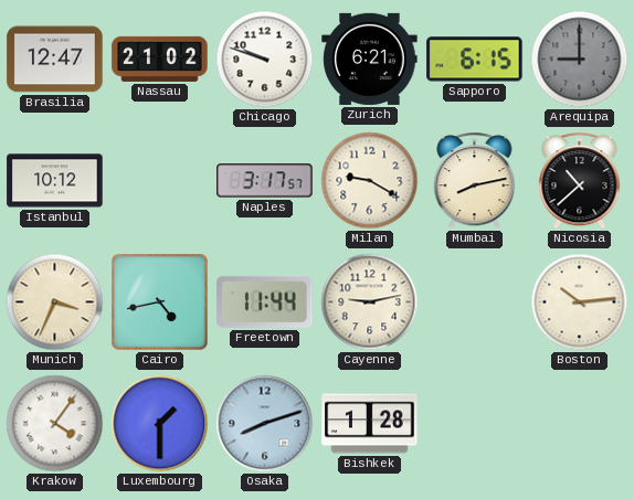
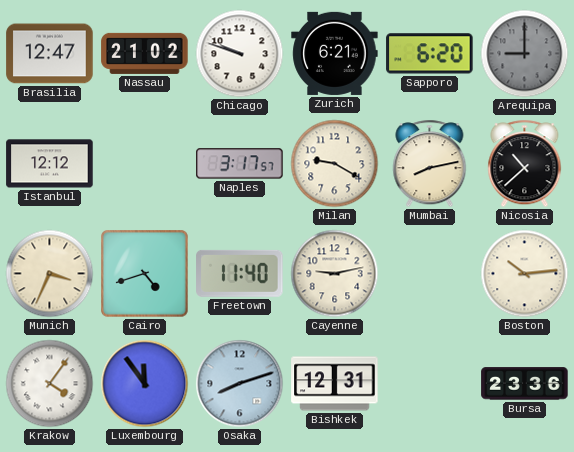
Sapporo: 6:15 -> 6:20
Istanbul: 10:12 -> 12:12
Cairo: 4:43 -> 4:42
Freetown: 11:44 -> 11:40
Luxembourg: 1:30 -> 11:54
Bishkek: 1:28 -> 12:31
Bursa: none -> 23:36
